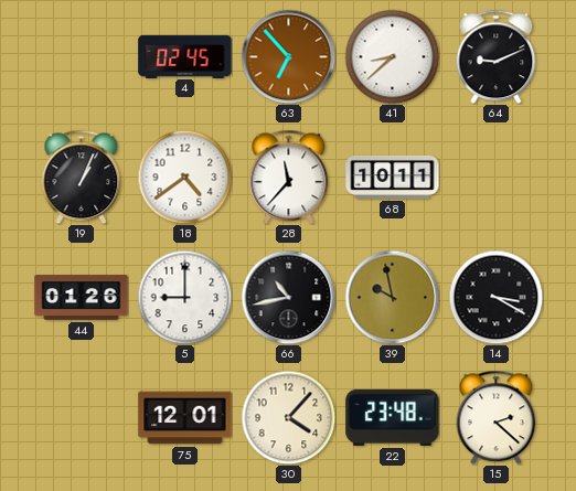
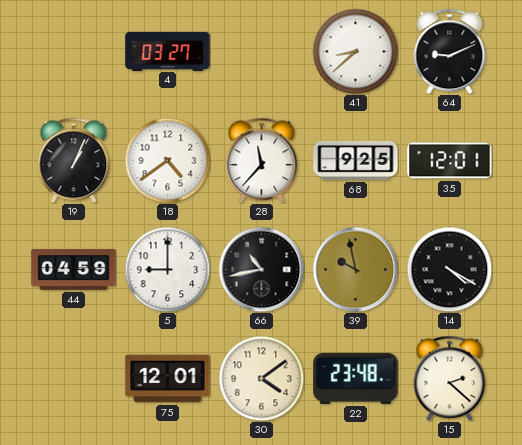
4: 02:45 -> 03:27
63: 6:53 -> none
68: 10:11 -> 9:25
35: none -> 12:01
44: 01:26 -> 04:59
14: 3:20 -> 4:20
30: 4:07 -> 4:09
